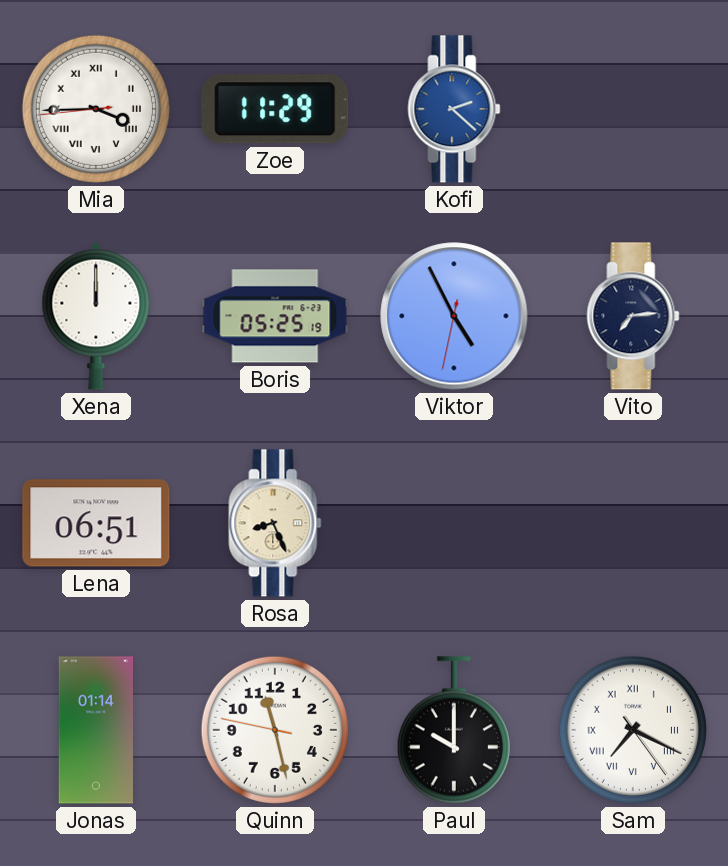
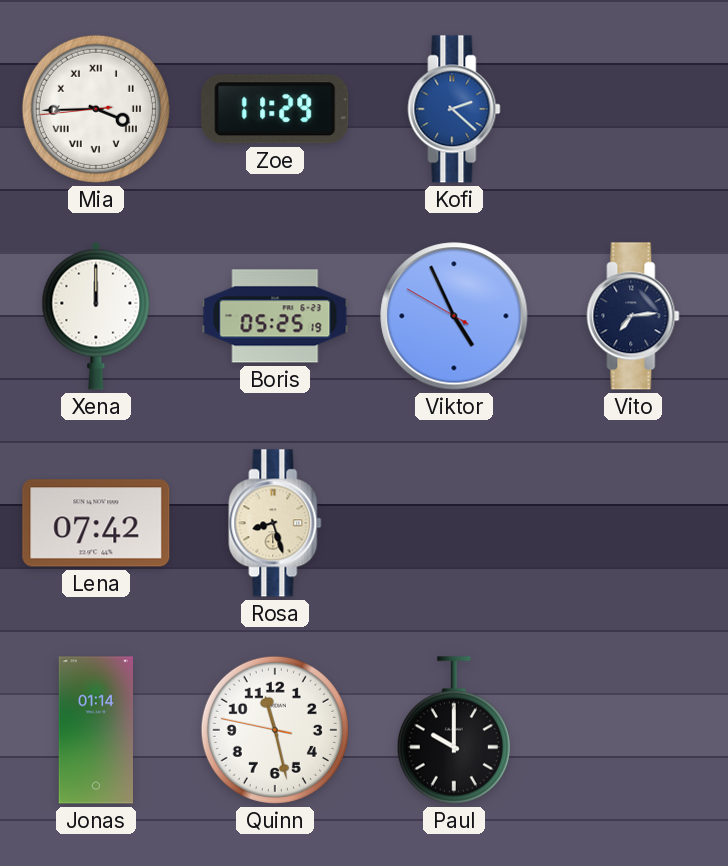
Viktor: 4:55:32 -> 4:55:50
Lena: 06:51 -> 07:42
Rosa: 8:26 -> 8:27
Sam: 7:19 -> none
